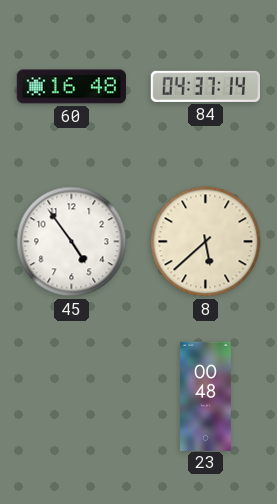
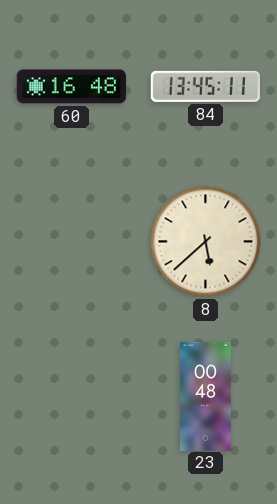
84: 04:37 -> 13:45
45: 4:54 -> none
